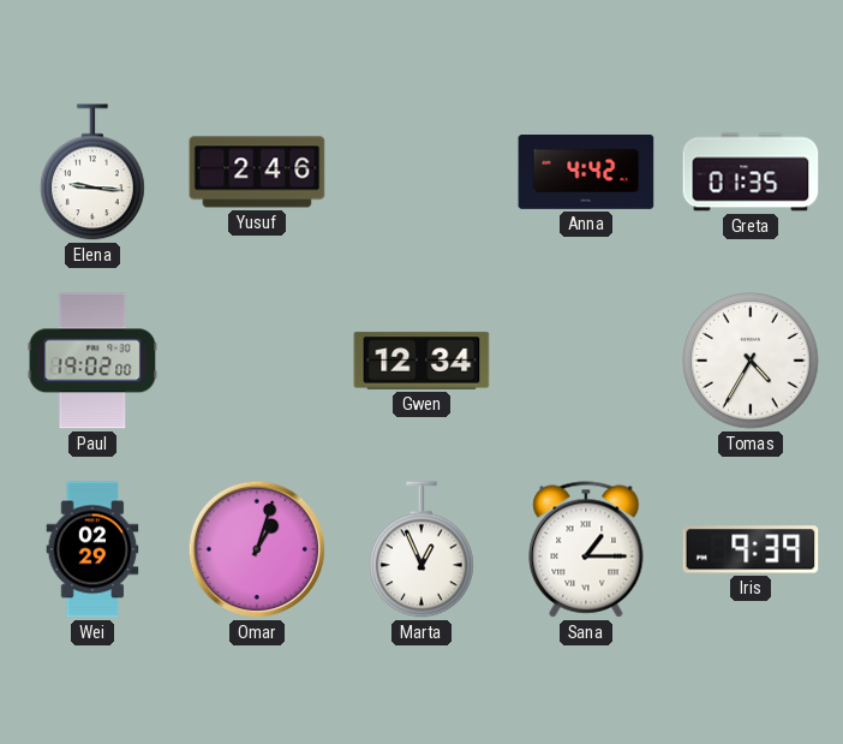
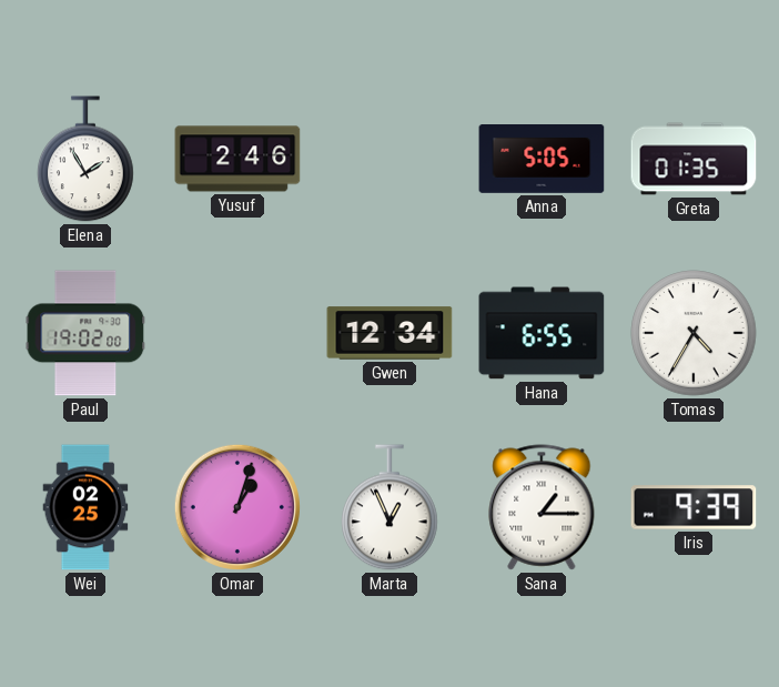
Elena: 9:16 -> 1:55
Anna: 4:42 -> 5:05
Hana: none -> 6:55
Wei: 02:29 -> 02:25
